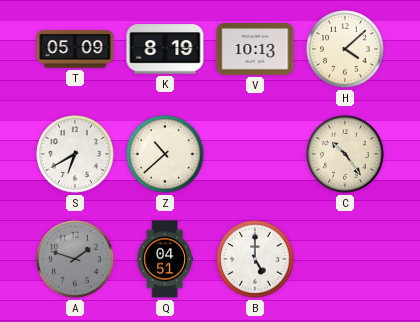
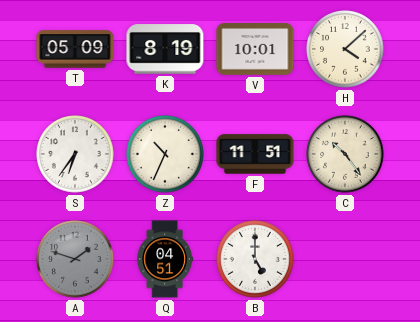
V: 10:13 -> 10:01
S: 6:40 -> 6:36
Z: 10:38 -> 10:34
F: none -> 11:51
